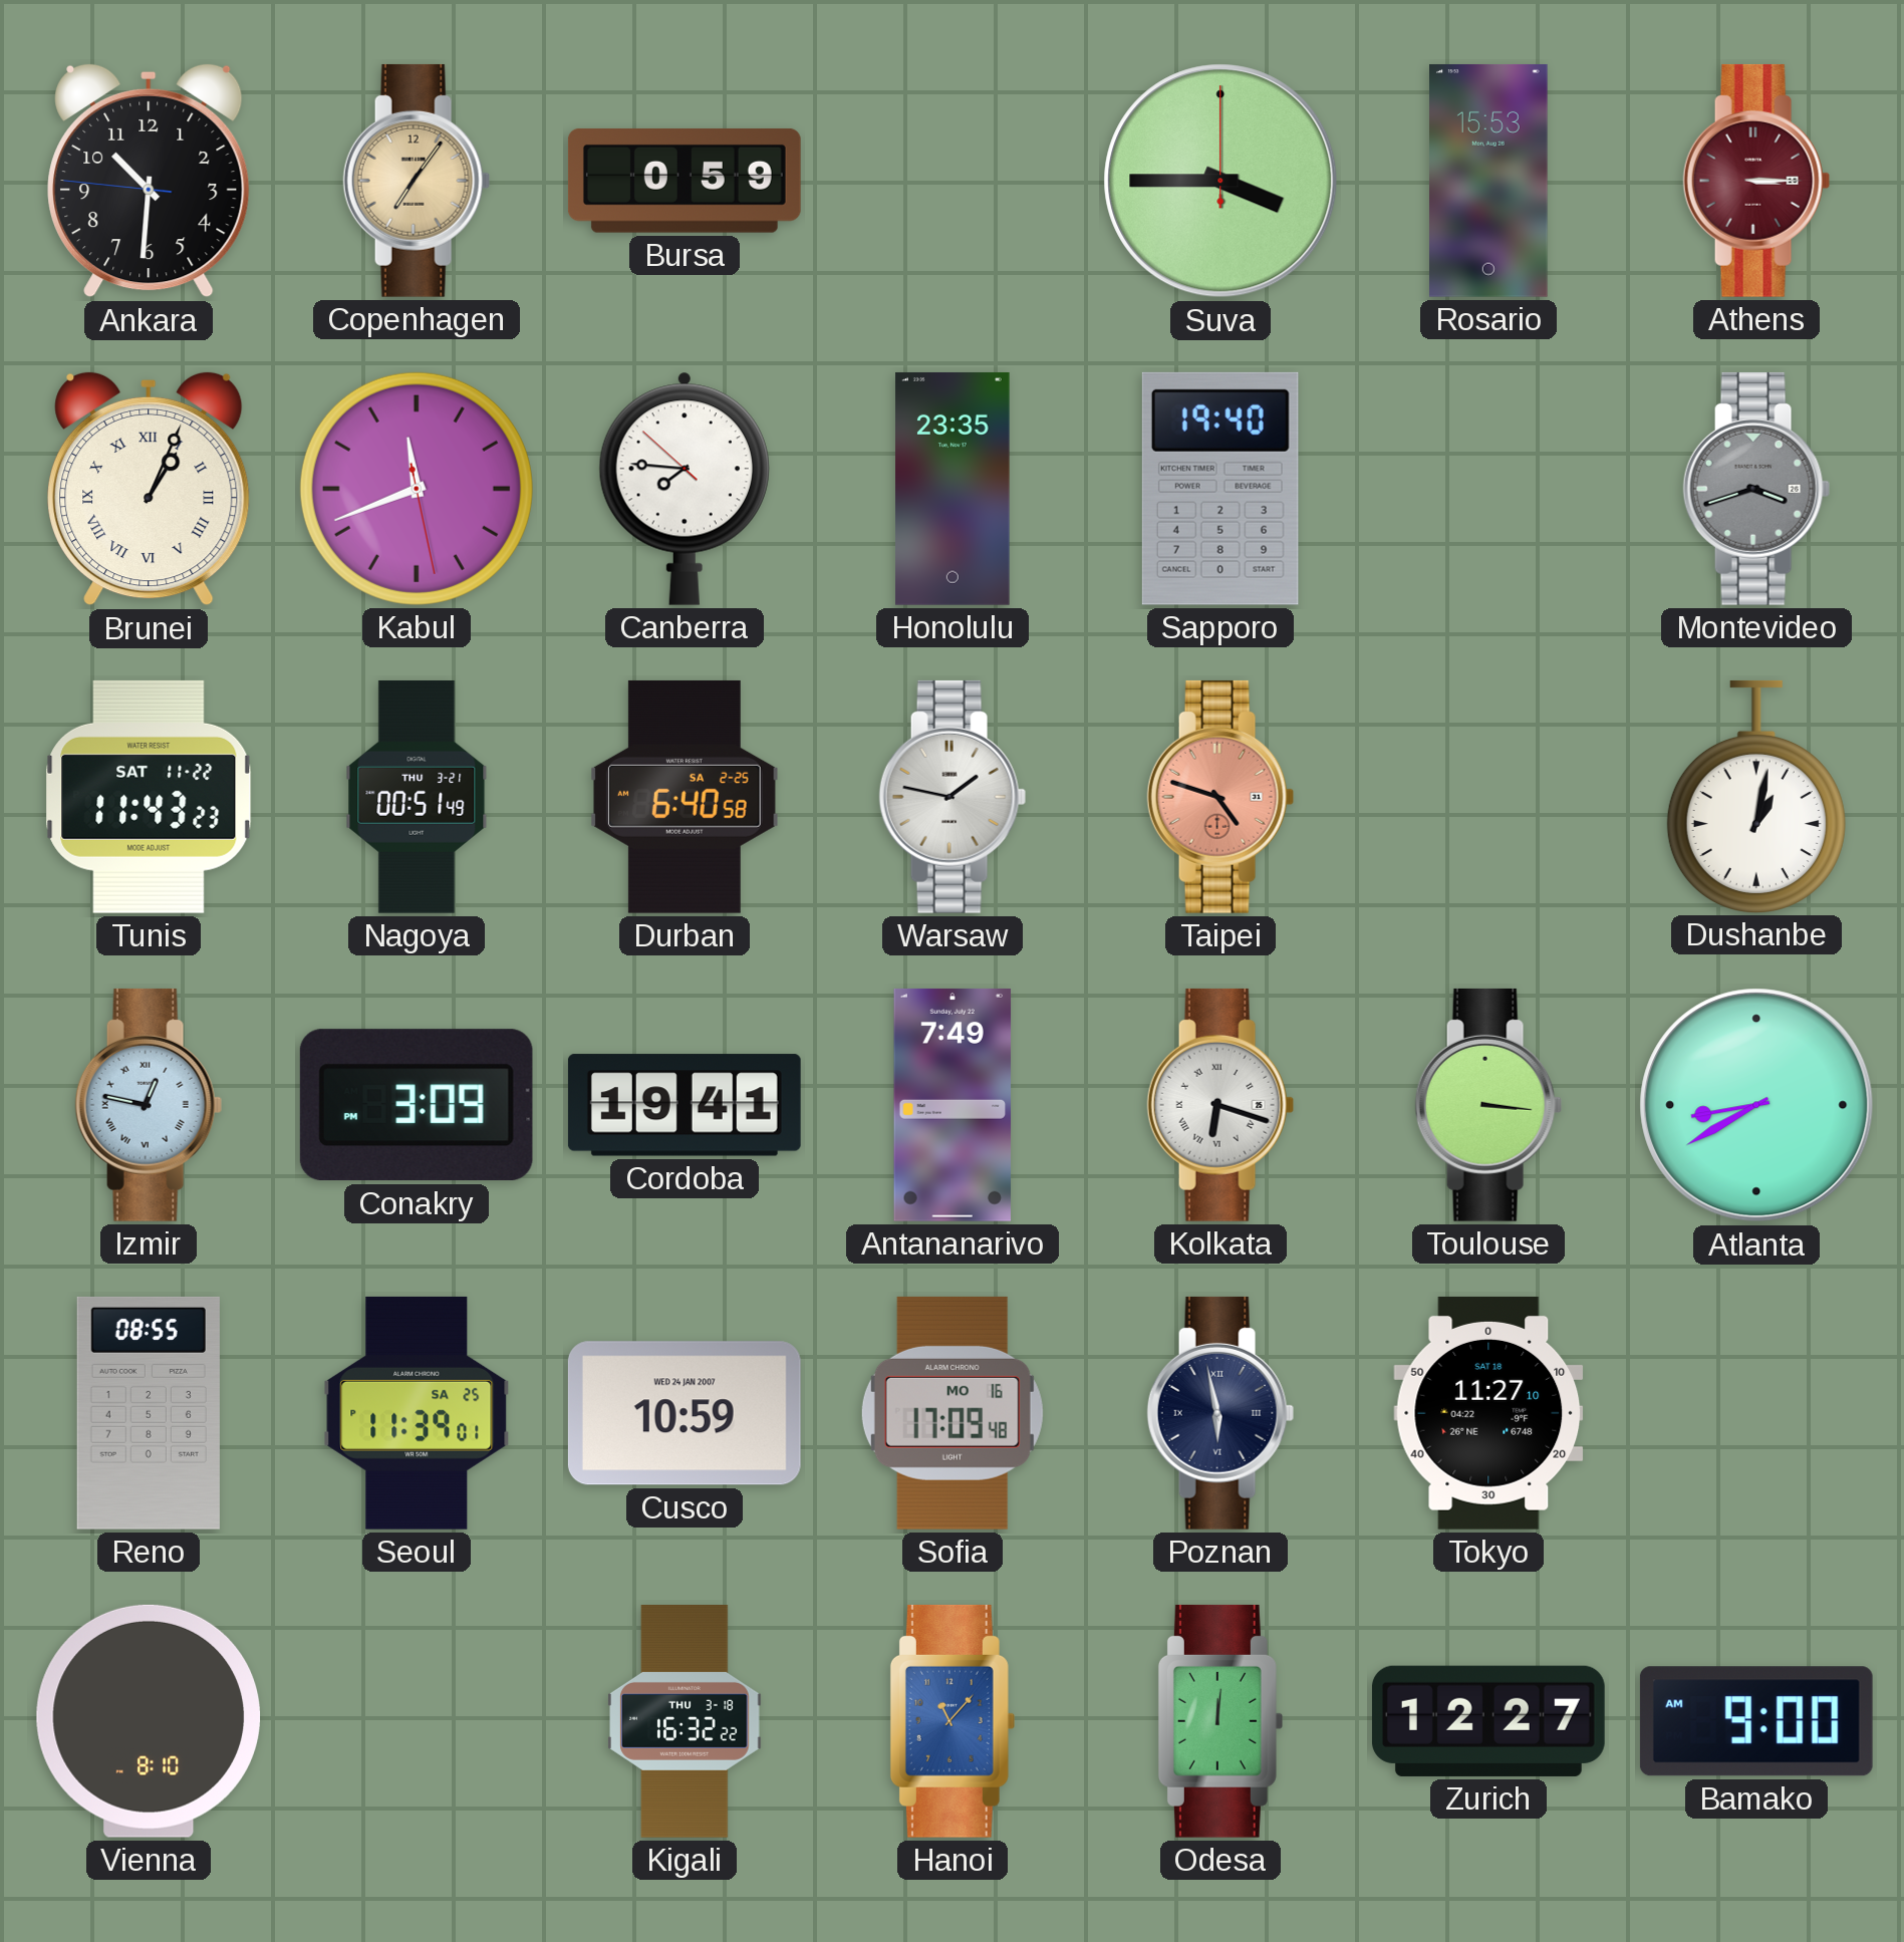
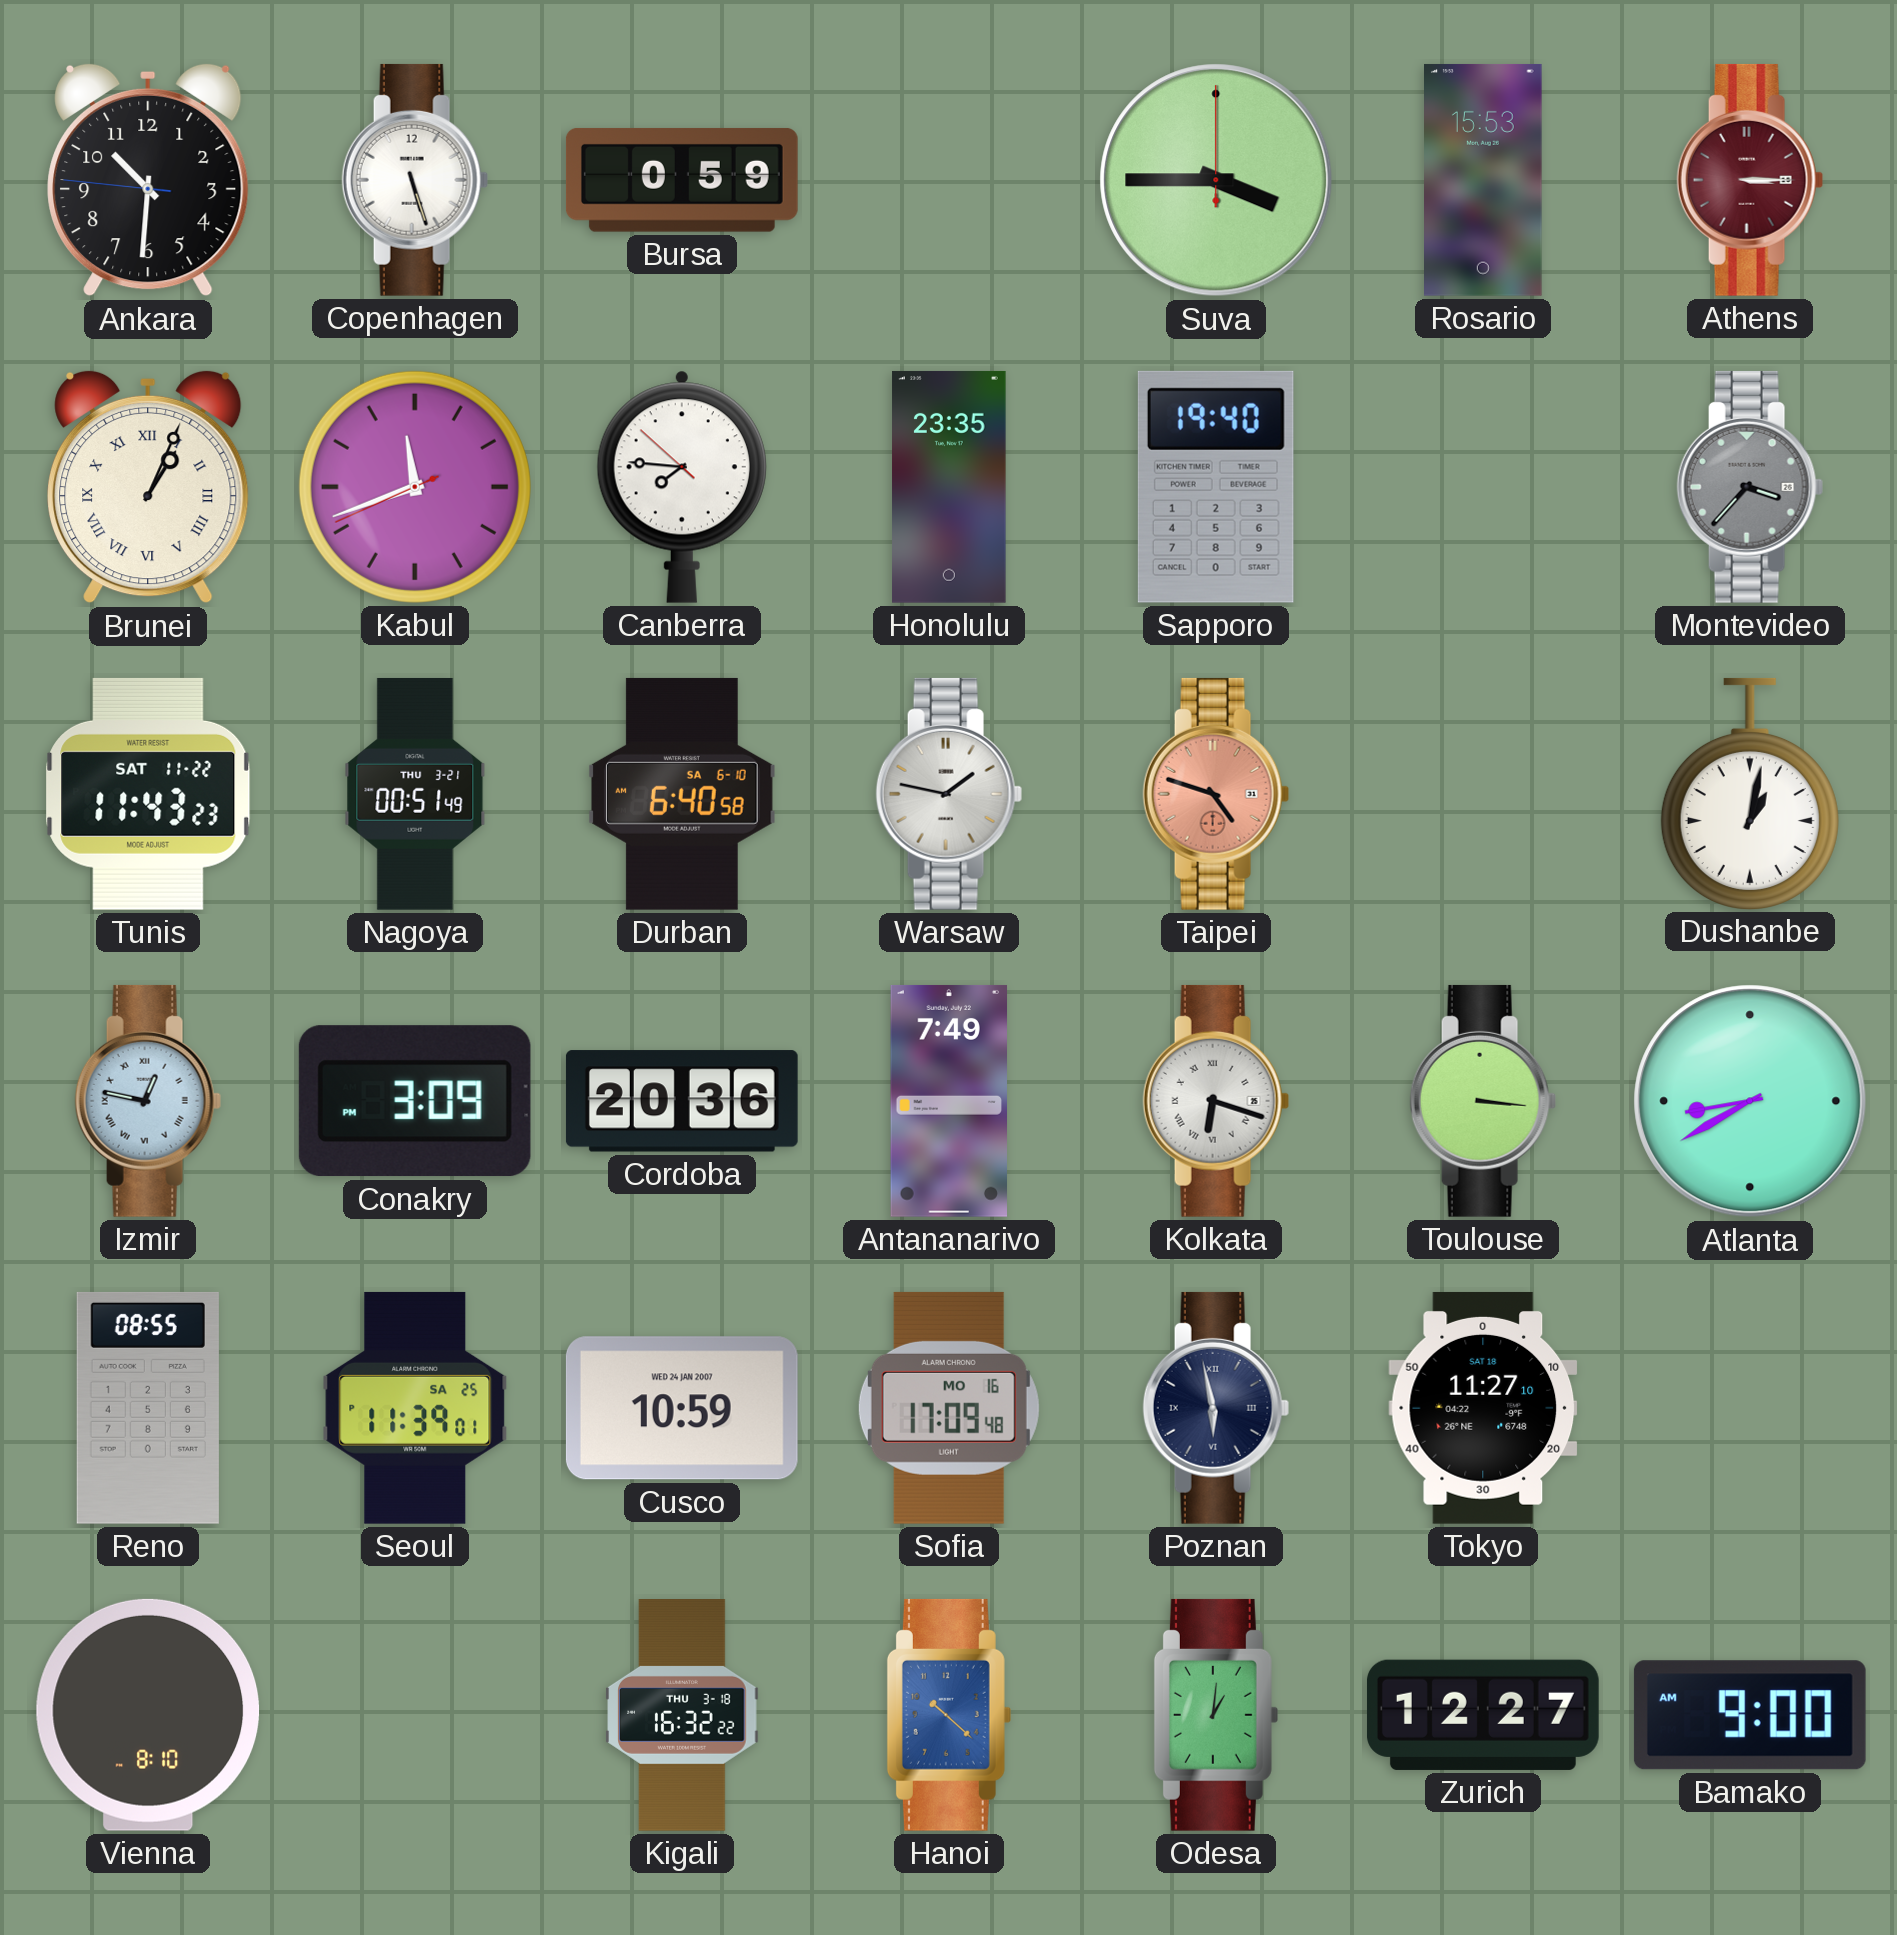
Copenhagen: 7:06 -> 5:27
Copenhagen dial: champagne -> white
Kabul: 11:41:28 -> 11:41:41
Montevideo: 3:42 -> 3:37
Durban date: SA 2-25 -> SA 6-10
Cordoba: 19:41 -> 20:36
Hanoi: 11:07 -> 10:22
Odesa: 12:01 -> 1:01
